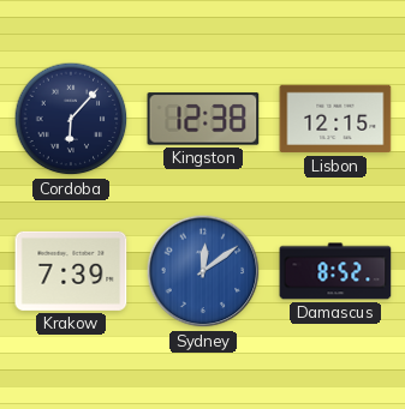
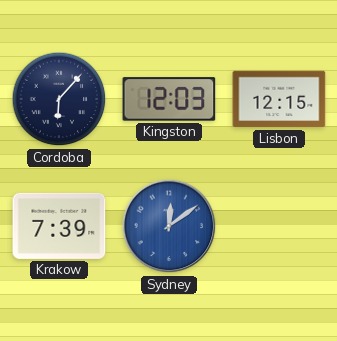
Kingston: 12:38 -> 12:03
Damascus: 8:52 -> none
